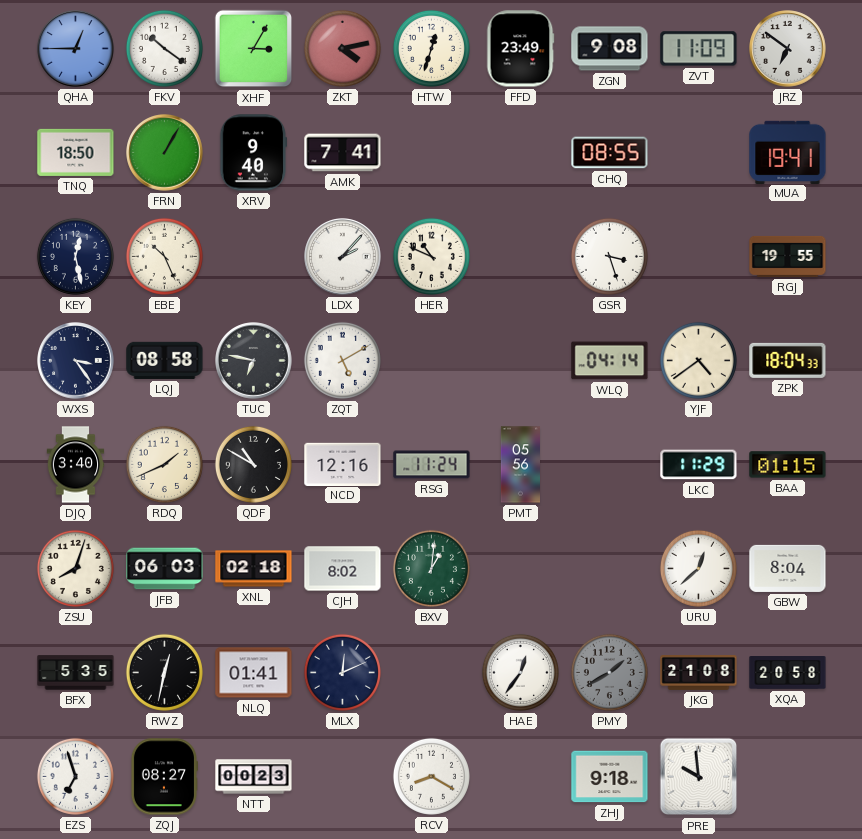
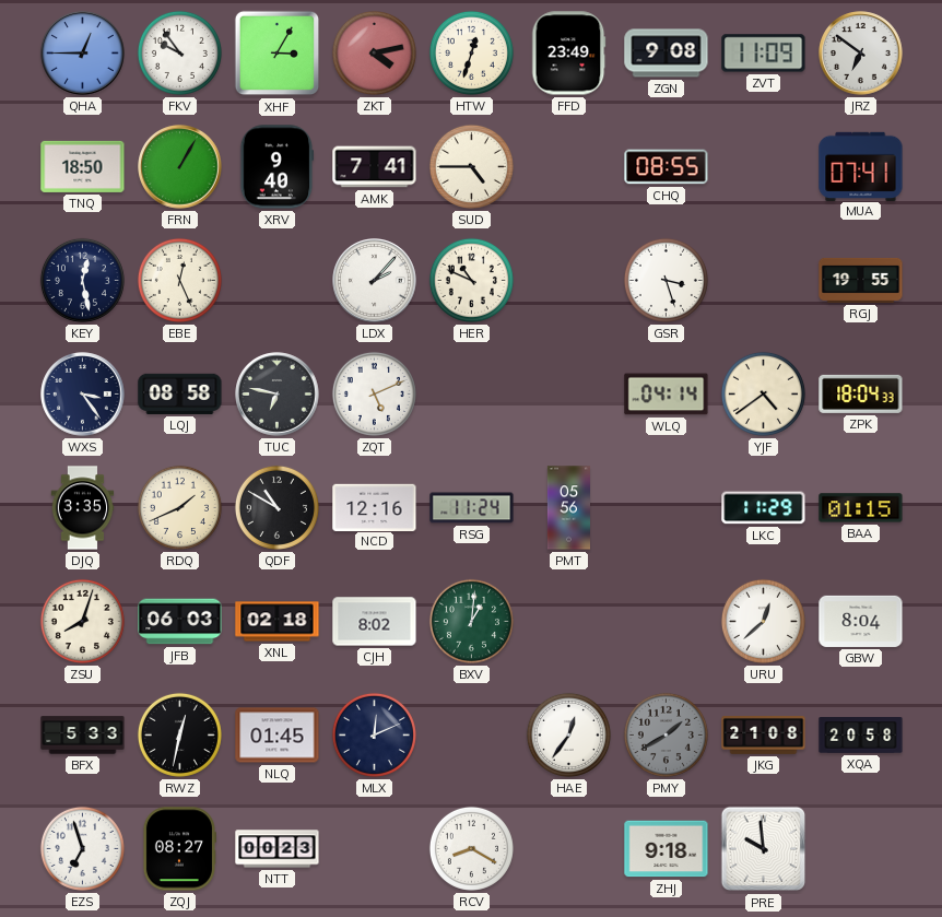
FKV: 10:21 -> 9:54
SUD: none -> 4:45
MUA: 19:41 -> 07:41
EBE: 10:26 -> 12:26
ZQT: 5:10 -> 5:11
DJQ: 3:40 -> 3:35
BFX: 5:35 -> 5:33
NLQ: 01:41 -> 01:45
